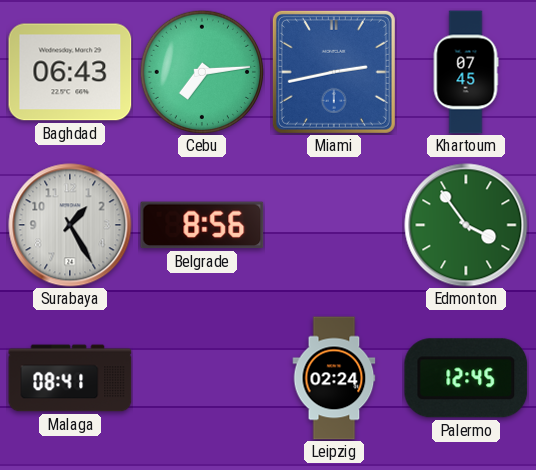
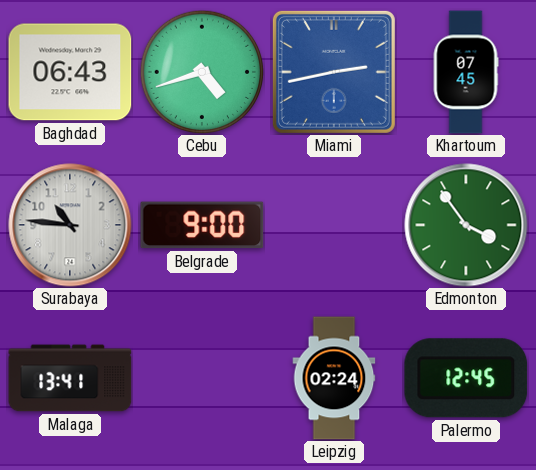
Cebu: 7:14 -> 4:42
Surabaya: 1:25 -> 10:46
Belgrade: 8:56 -> 9:00
Malaga: 08:41 -> 13:41
